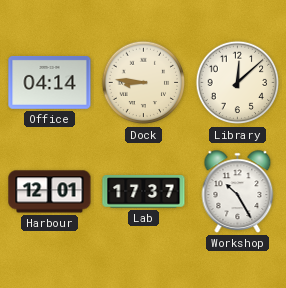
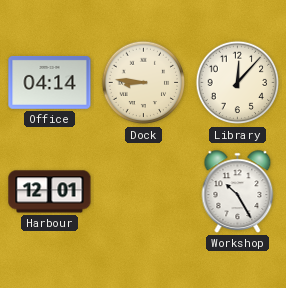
Library: 12:08 -> 12:07
Lab: 17:37 -> none
